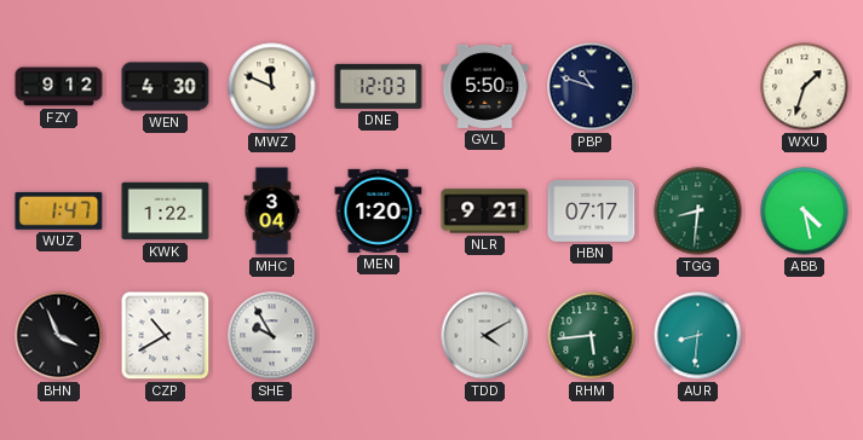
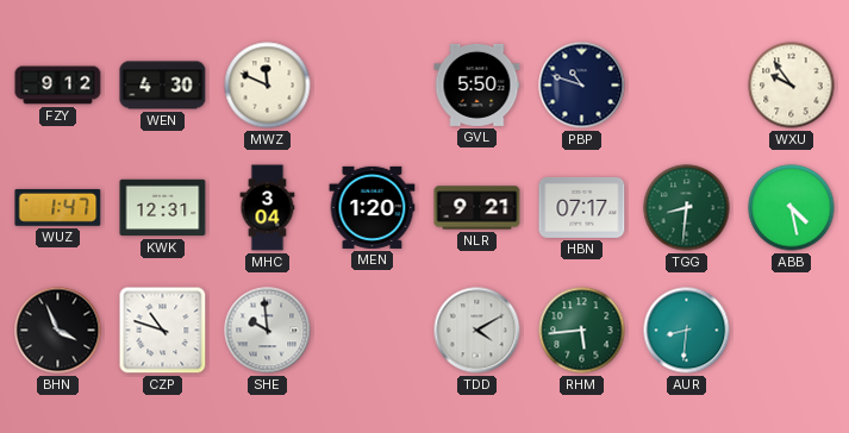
DNE: 12:03 -> none
WXU: 1:33 -> 9:54
KWK: 1:22 -> 12:31
CZP: 10:40 -> 10:48
SHE: 9:55 -> 9:59
